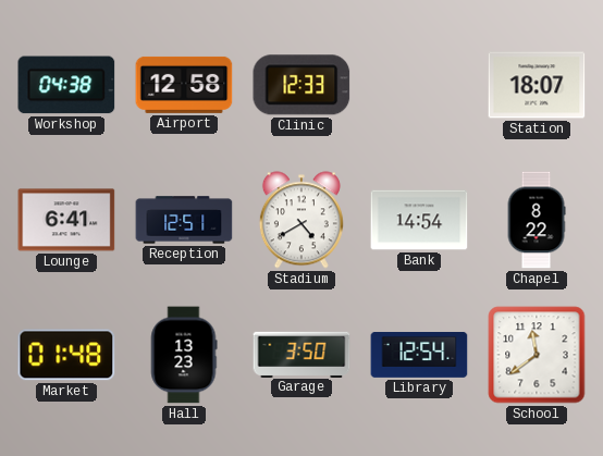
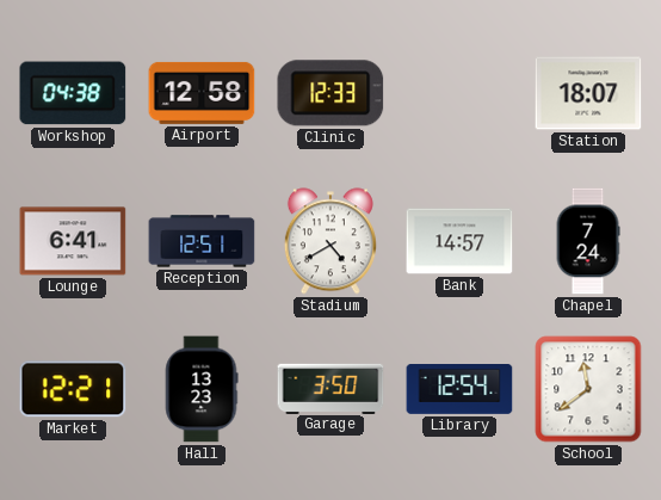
Bank: 14:54 -> 14:57
Chapel: 8:22 -> 7:24
Market: 01:48 -> 12:21
